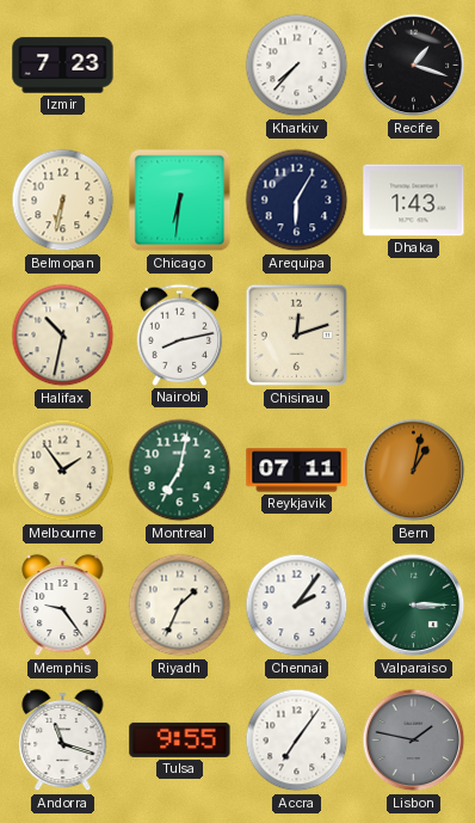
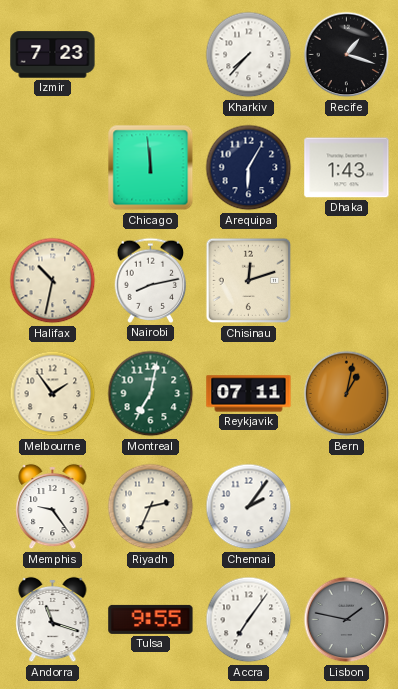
Belmopan: 6:32 -> none
Chicago: 6:31 -> 11:59
Riyadh: 1:34 -> 2:34
Valparaiso: 3:15 -> none
